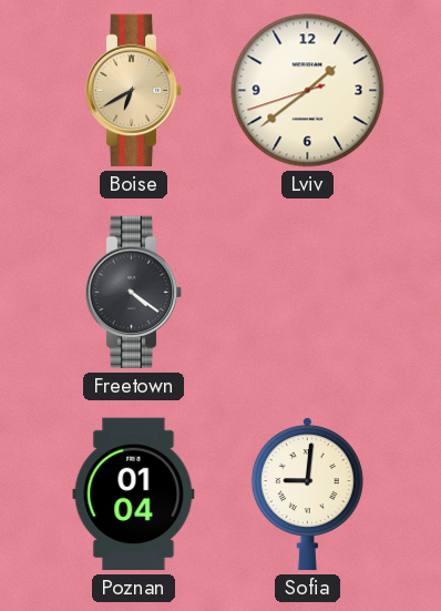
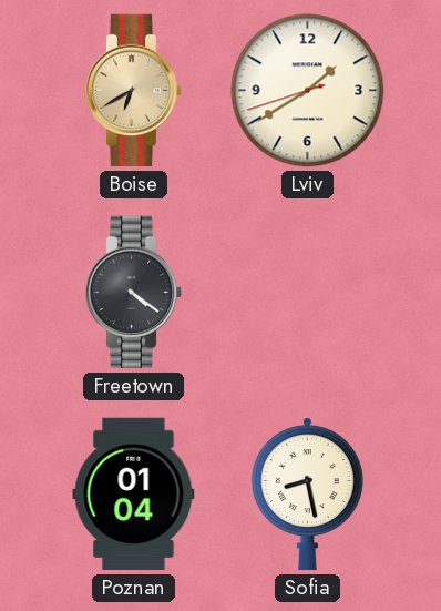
Lviv: 1:38 -> 1:39
Sofia: 9:01 -> 8:28
